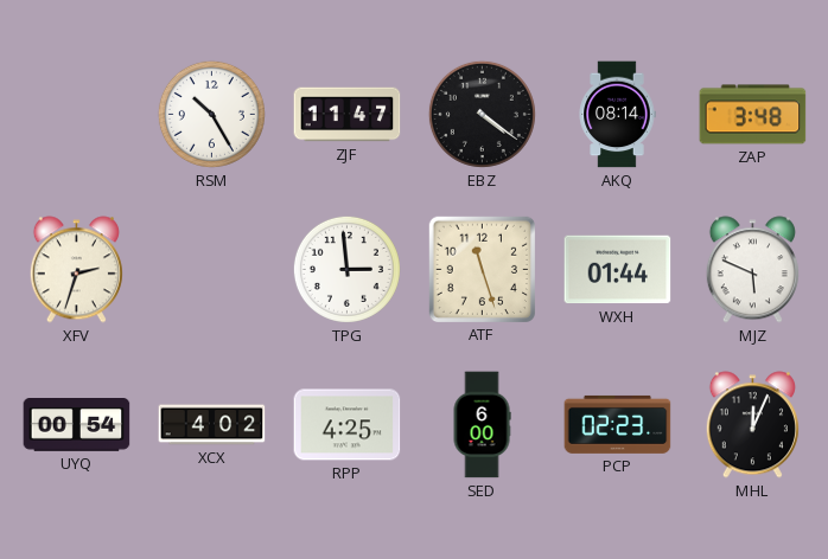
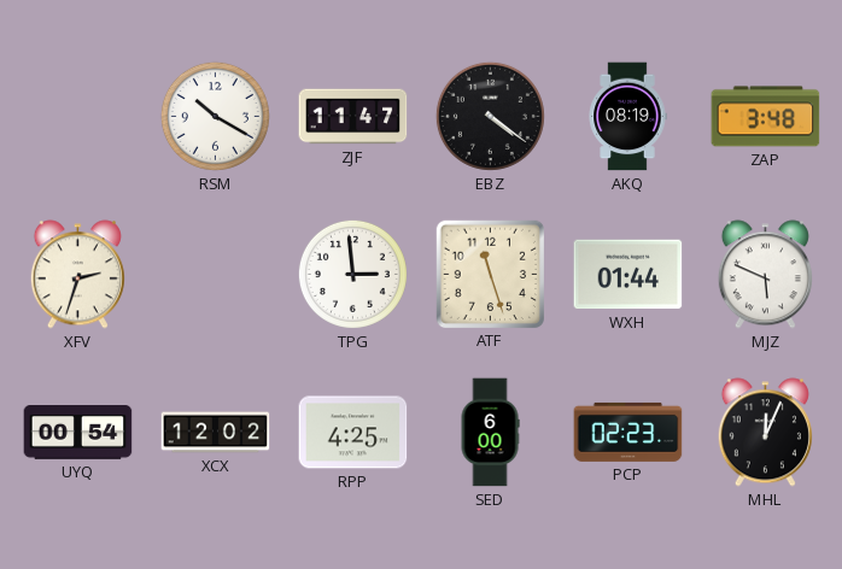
RSM: 10:25 -> 10:20
AKQ: 08:14 -> 08:19
XCX: 4:02 -> 12:02
